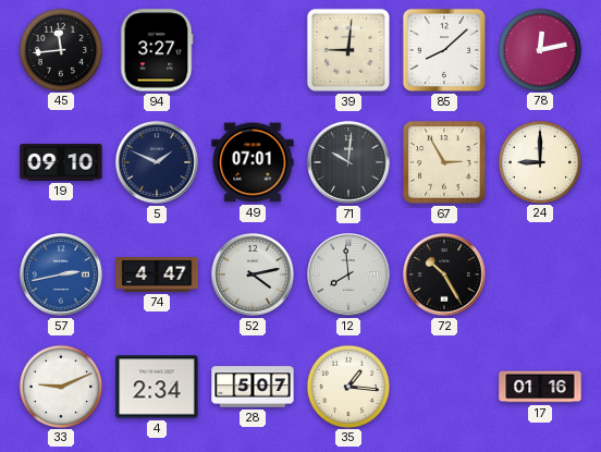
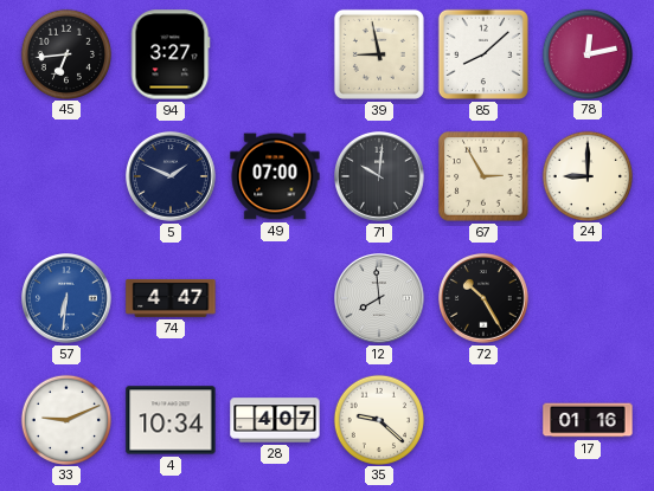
45: 11:44 -> 6:44
39: 9:01 -> 8:58
19: 09:10 -> none
49: 07:01 -> 07:00
57: 2:43 -> 6:31
52: 4:13 -> none
4: 2:34 -> 10:34
28: 5:07 -> 4:07
35: 1:16 -> 9:22
